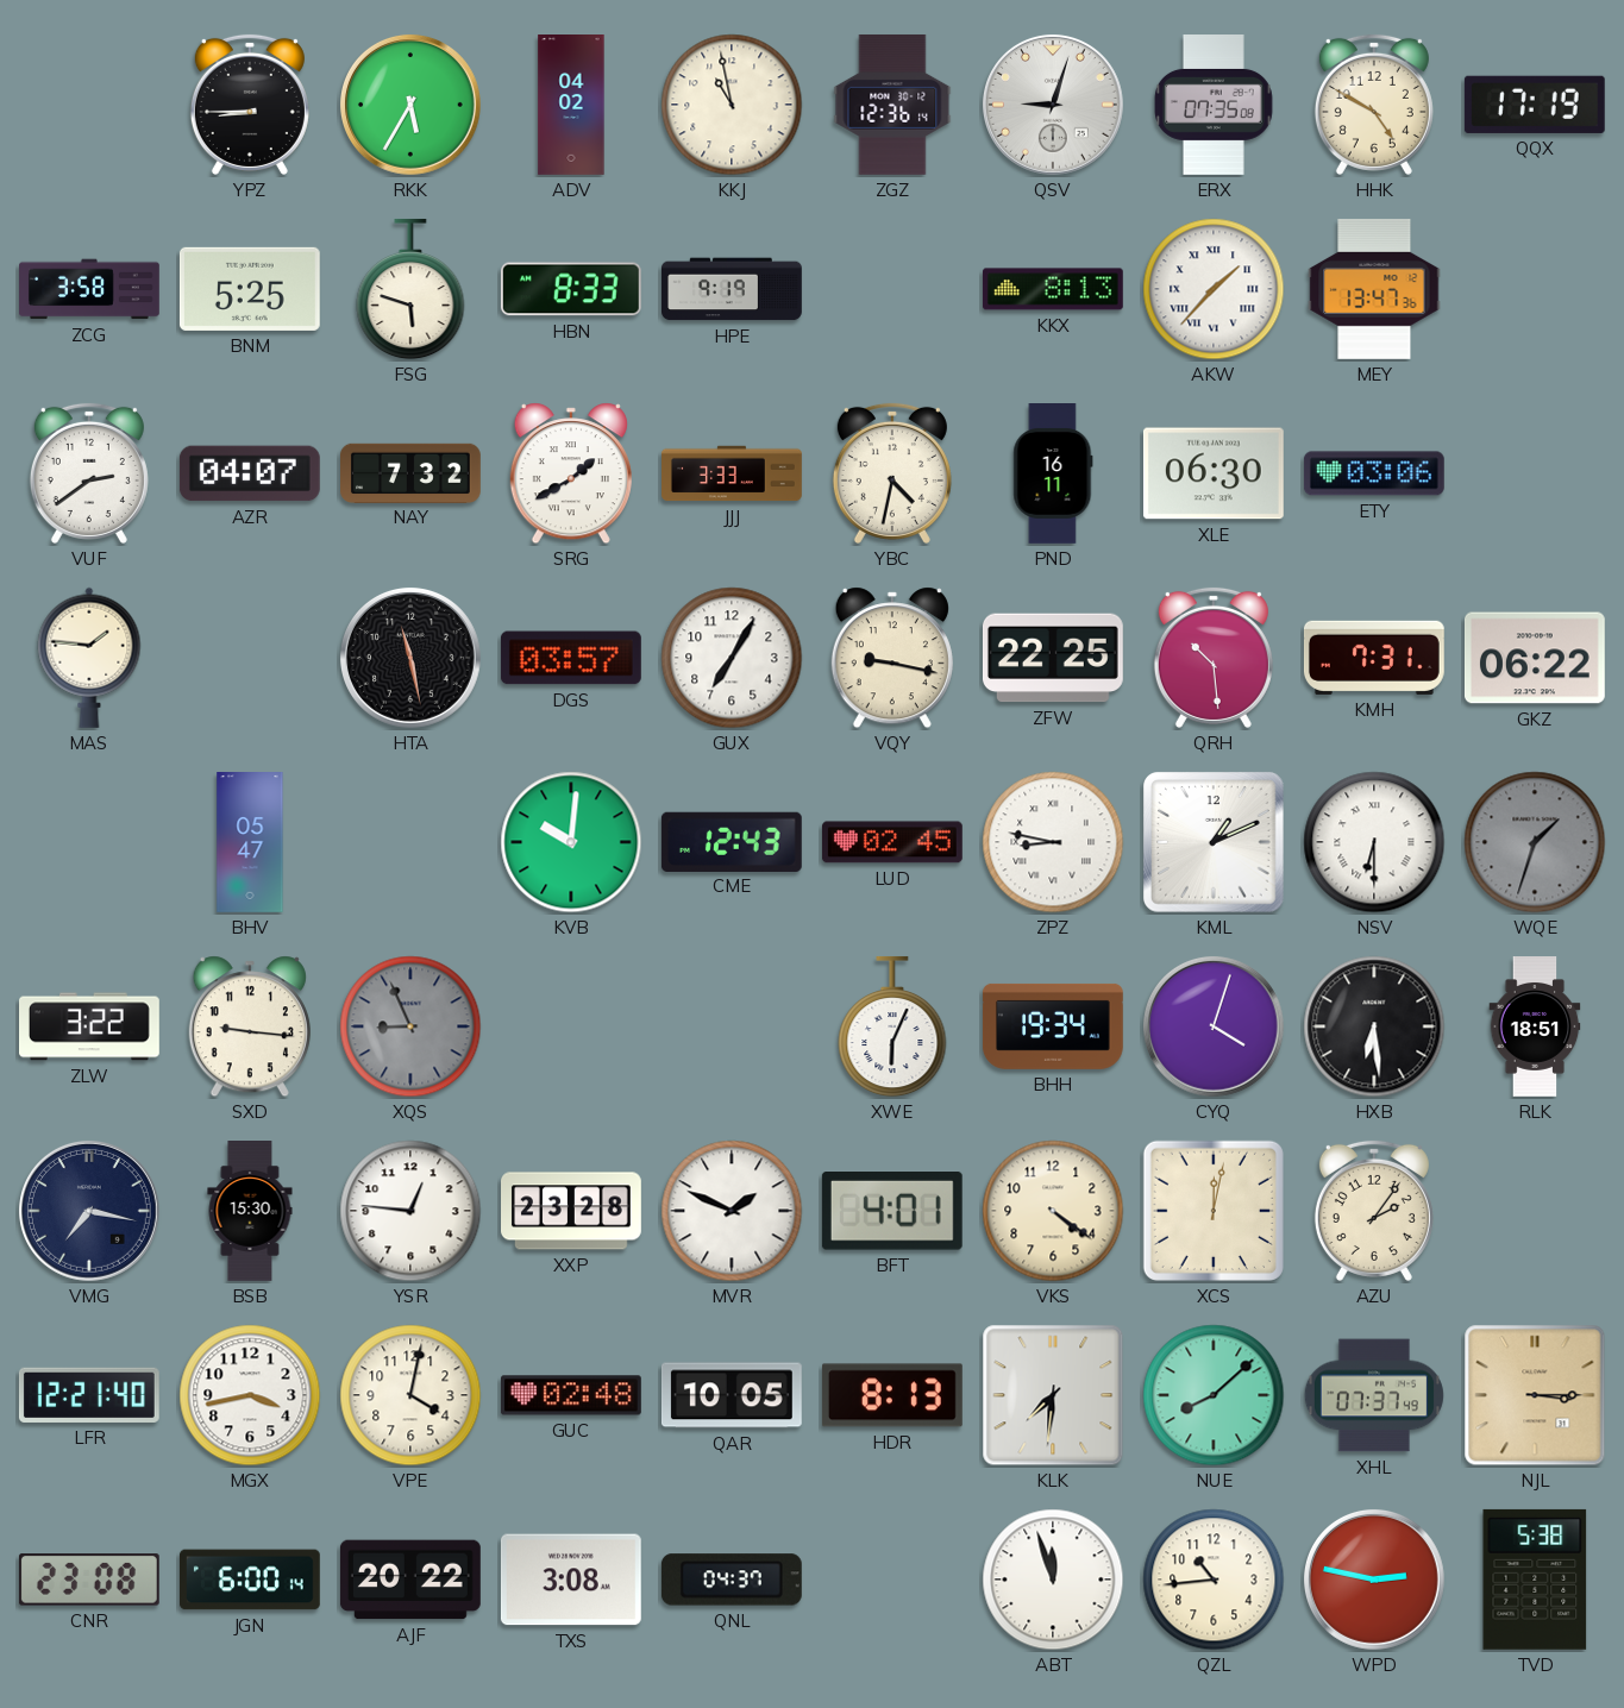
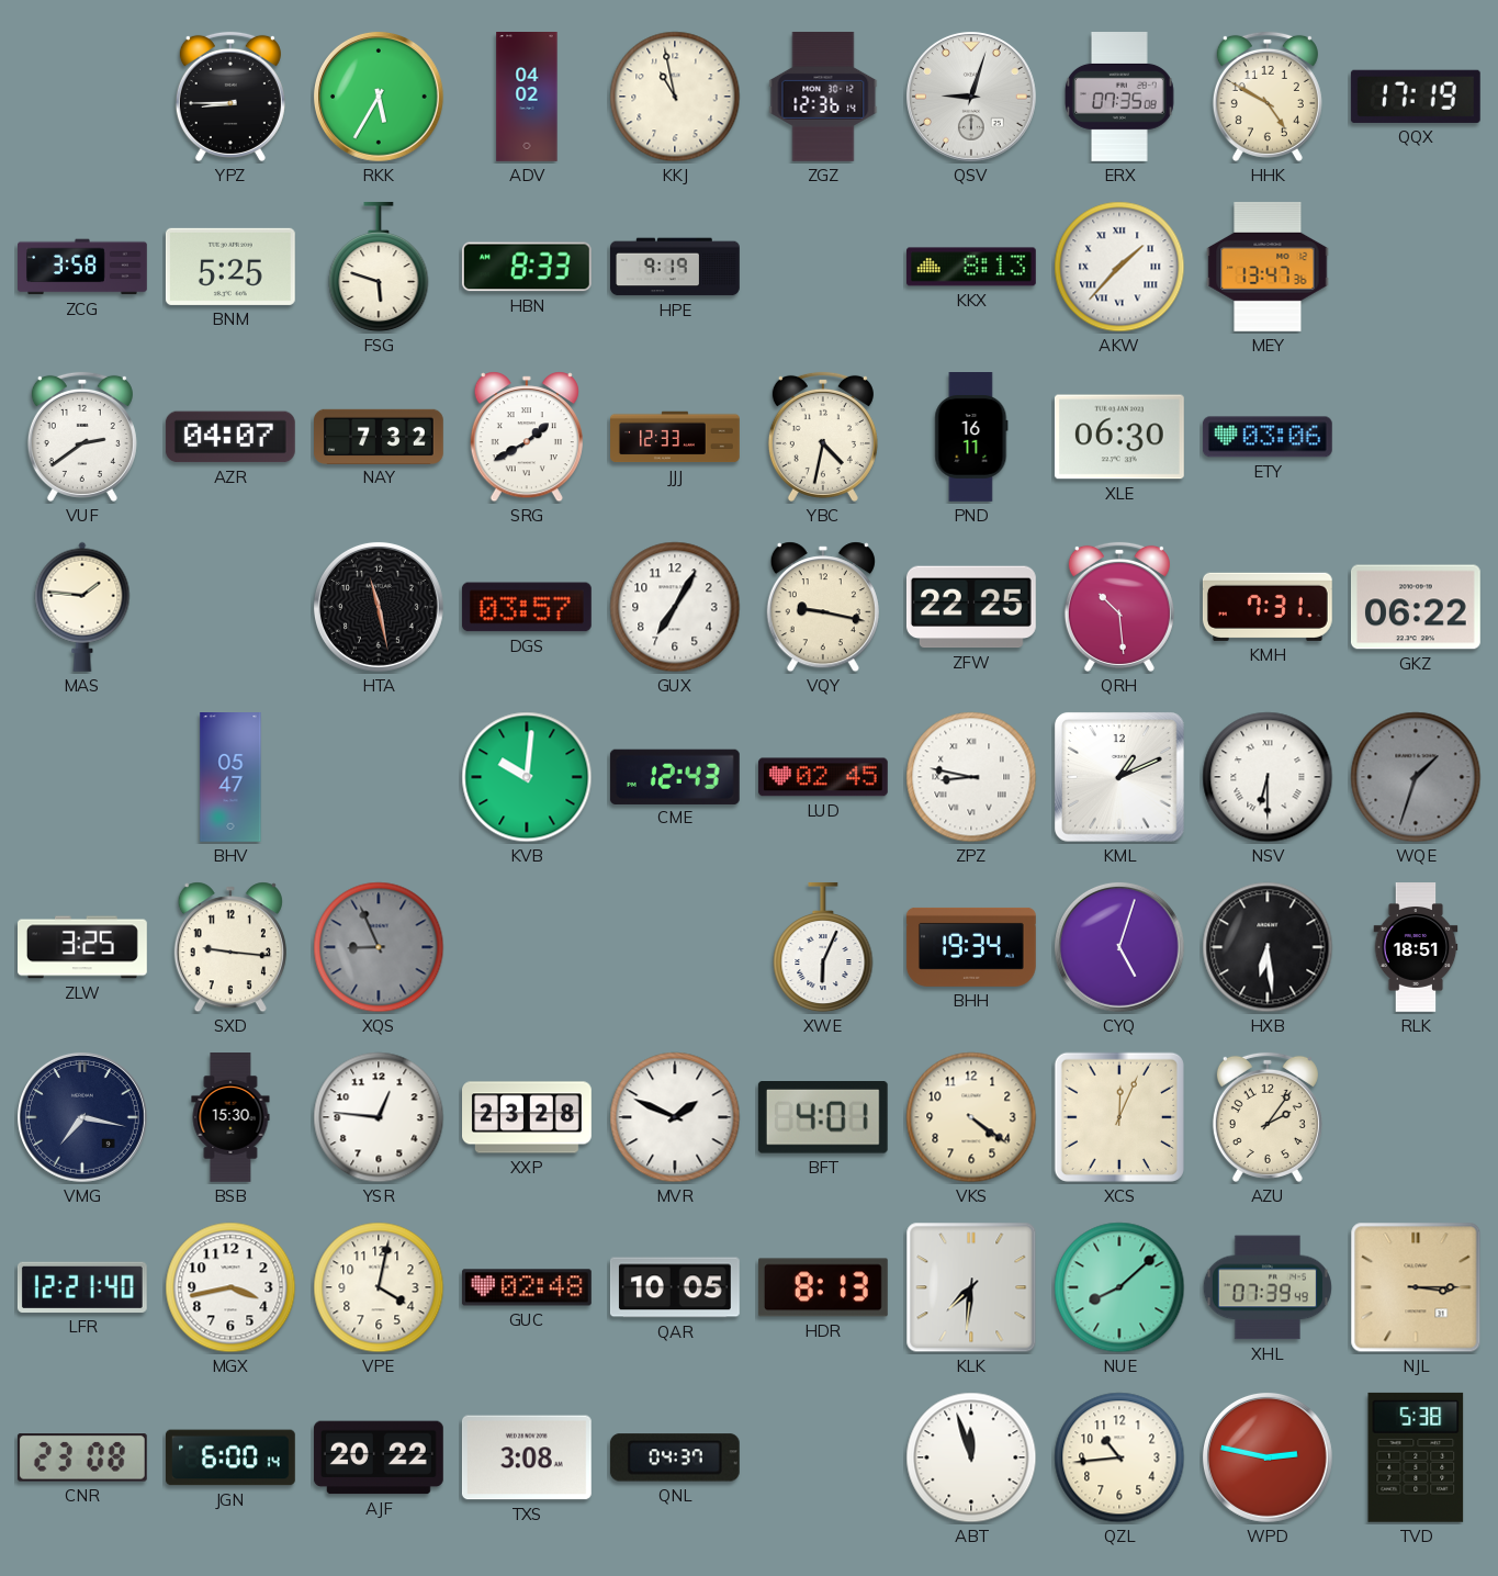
JJJ: 3:33 -> 12:33
ZLW: 3:22 -> 3:25
CYQ: 4:03 -> 5:03
XCS: 12:02 -> 12:04
XHL: 07:37 -> 07:39
